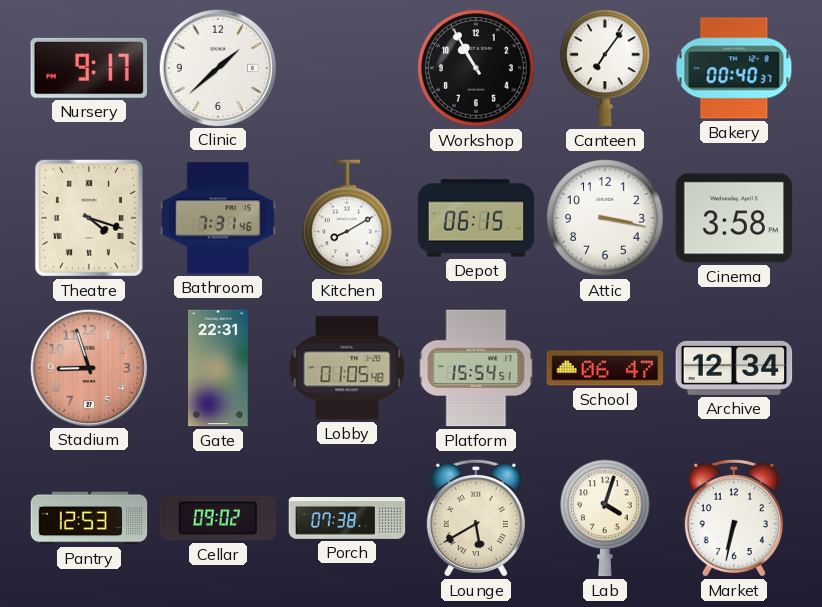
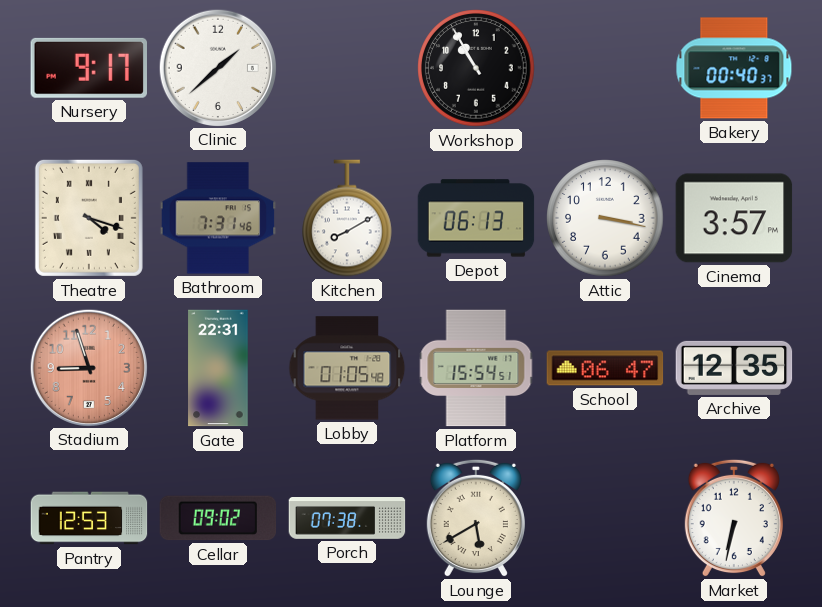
Canteen: 7:06 -> none
Depot: 06:15 -> 06:13
Cinema: 3:58 -> 3:57
Archive: 12:34 -> 12:35
Lab: 4:03 -> none
